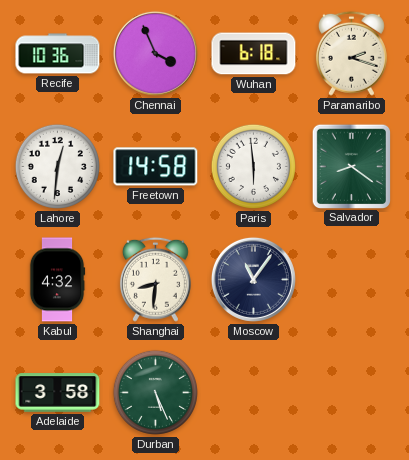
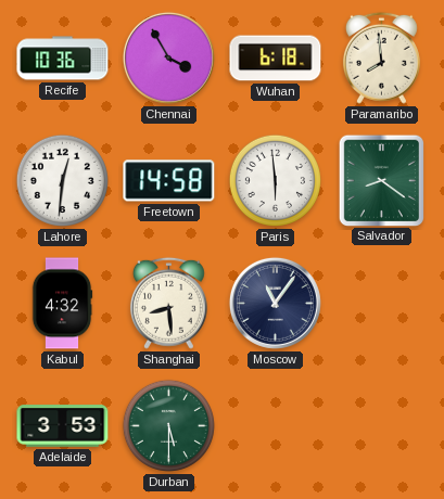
Chennai: 3:56 -> 3:55
Paramaribo: 2:18 -> 7:59
Shanghai: 8:31 -> 8:29
Adelaide: 3:58 -> 3:53
Durban: 5:26 -> 5:30
